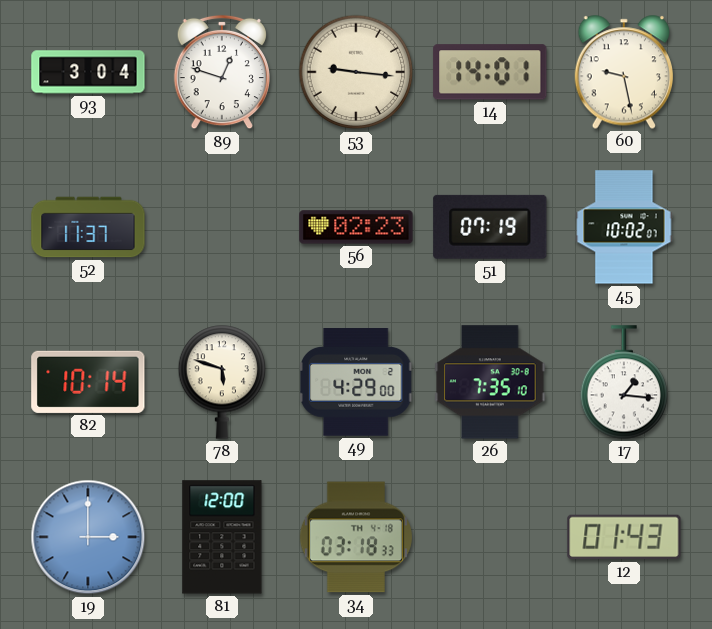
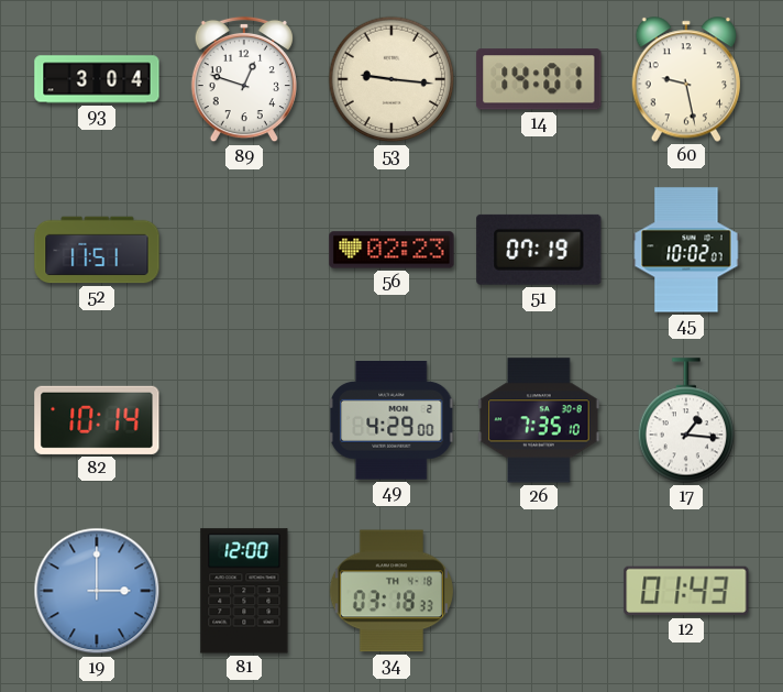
52: 11:37 -> 11:51
78: 5:48 -> none
